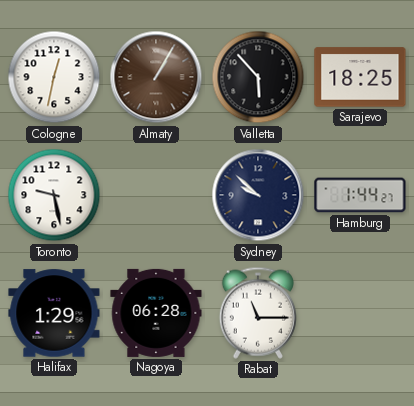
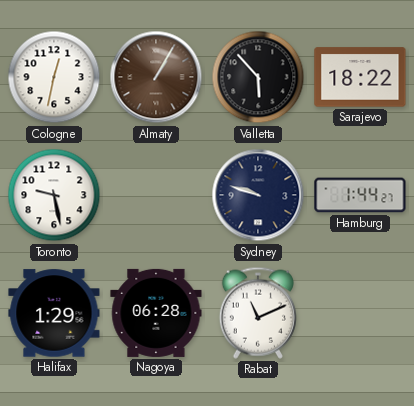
Sarajevo: 18:25 -> 18:22
Sydney: 9:52 -> 9:48
Rabat: 11:15 -> 11:11
